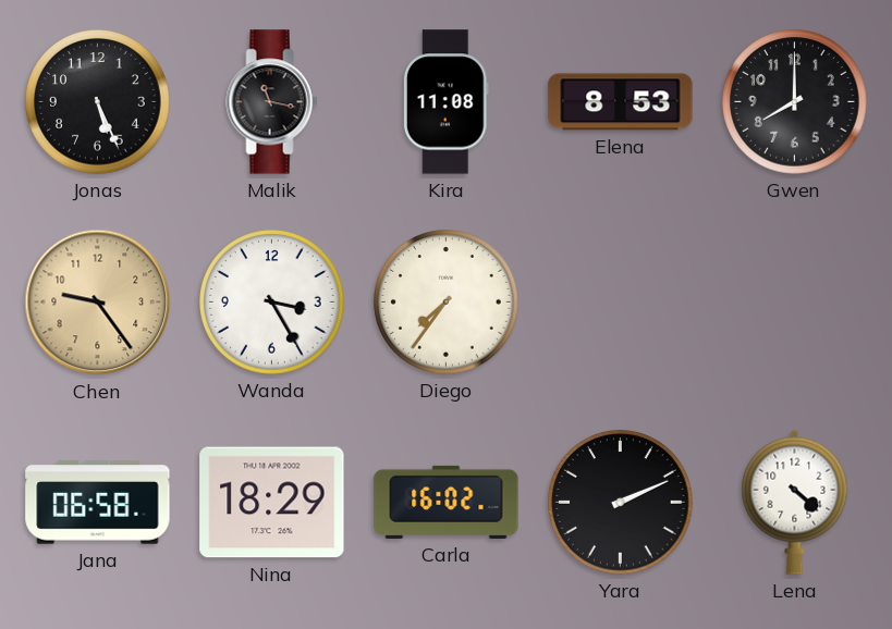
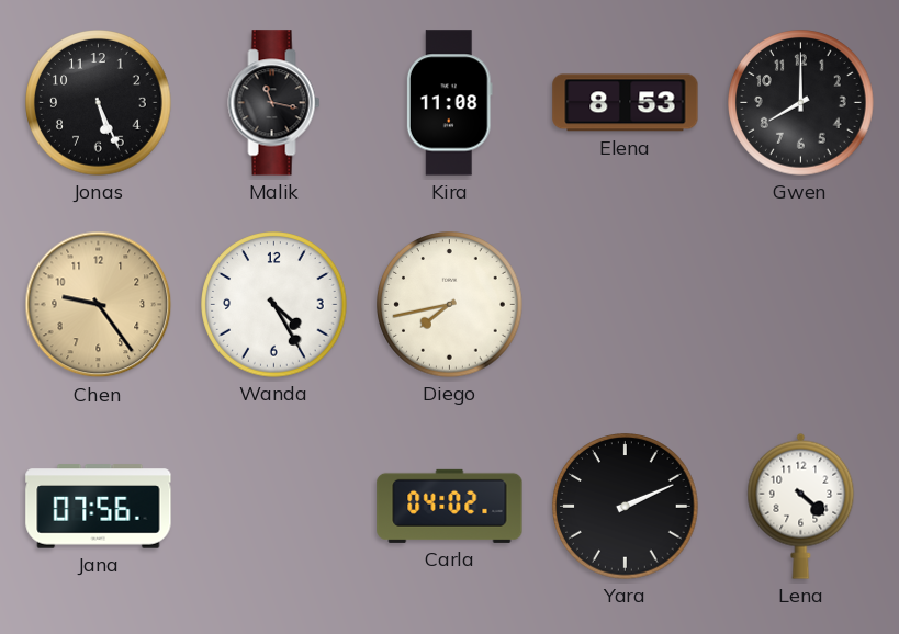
Wanda: 3:25 -> 4:25
Diego: 7:36 -> 7:43
Jana: 06:58 -> 07:56
Nina: 18:29 -> none
Carla: 16:02 -> 04:02
